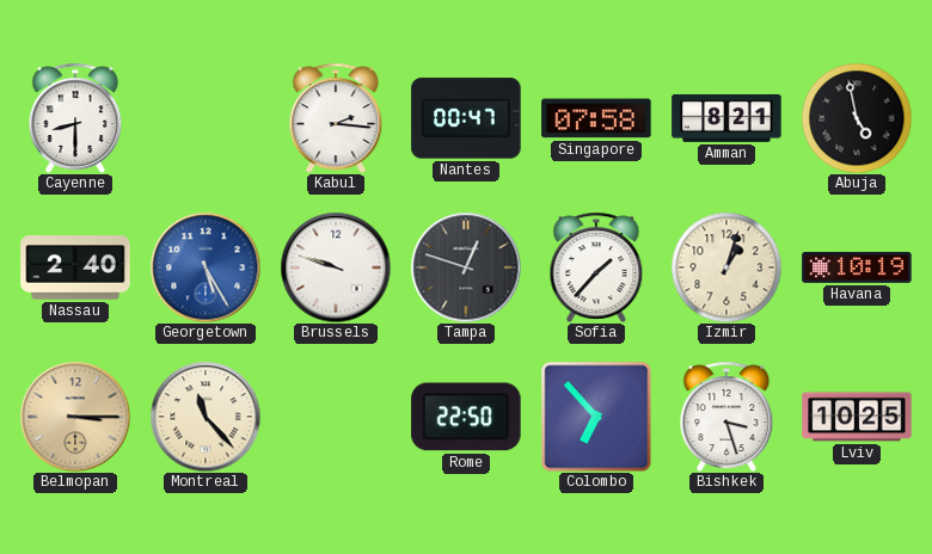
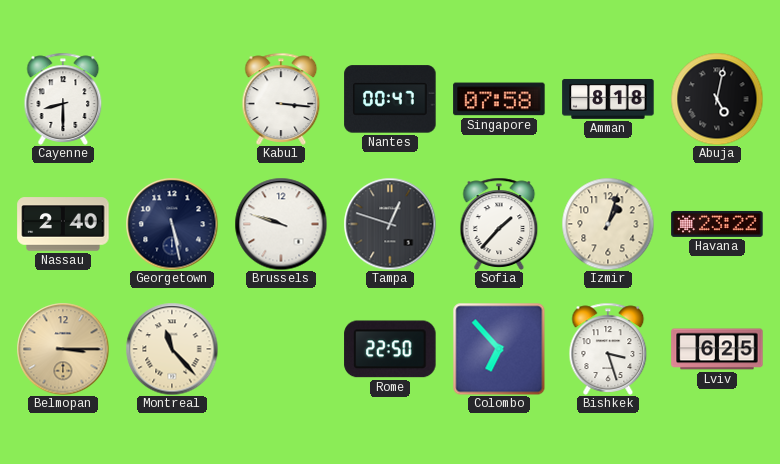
Kabul: 2:16 -> 3:16
Amman: 8:21 -> 8:18
Abuja: 4:58 -> 5:02
Georgetown: 5:25 -> 5:28
Georgetown dial: blue -> navy
Havana: 10:19 -> 23:22
Lviv: 10:25 -> 6:25
